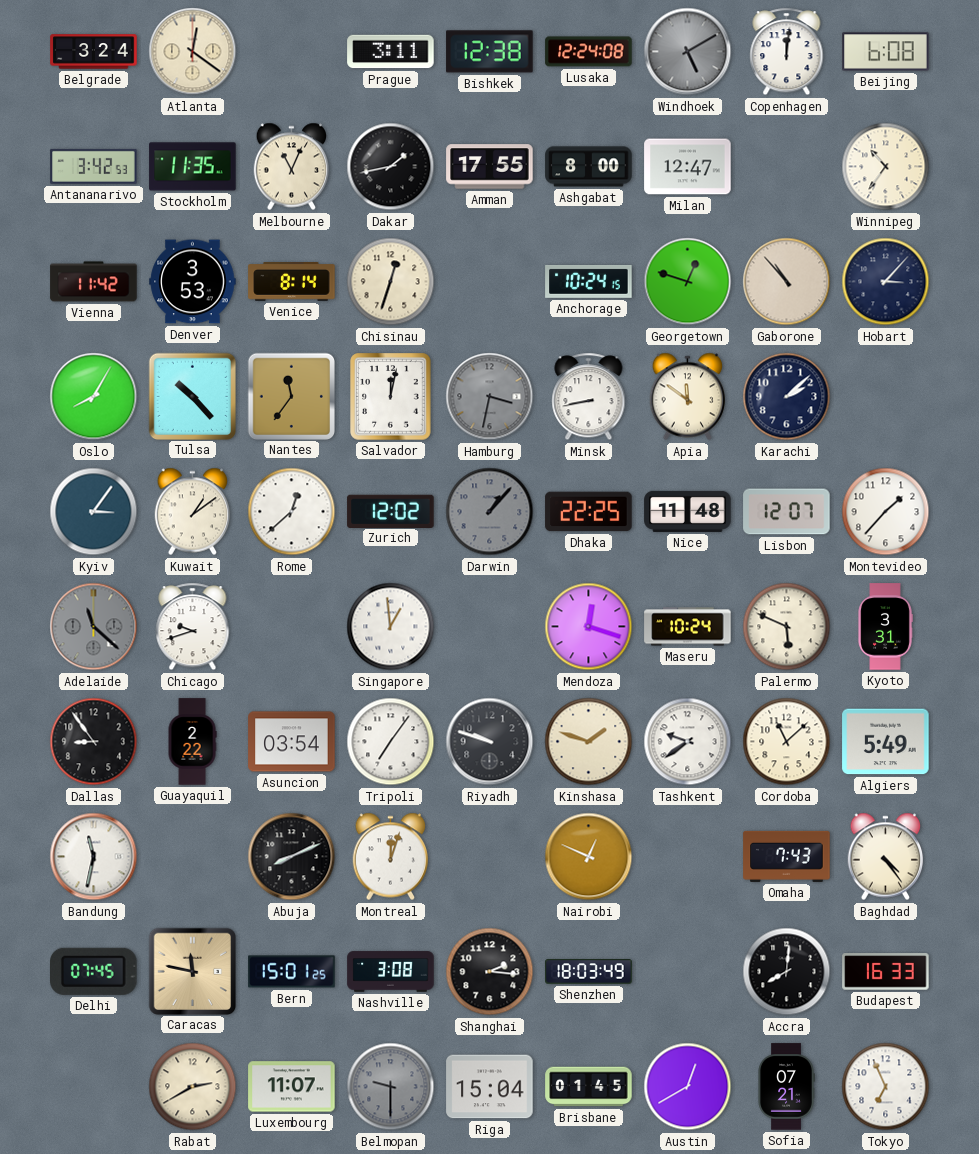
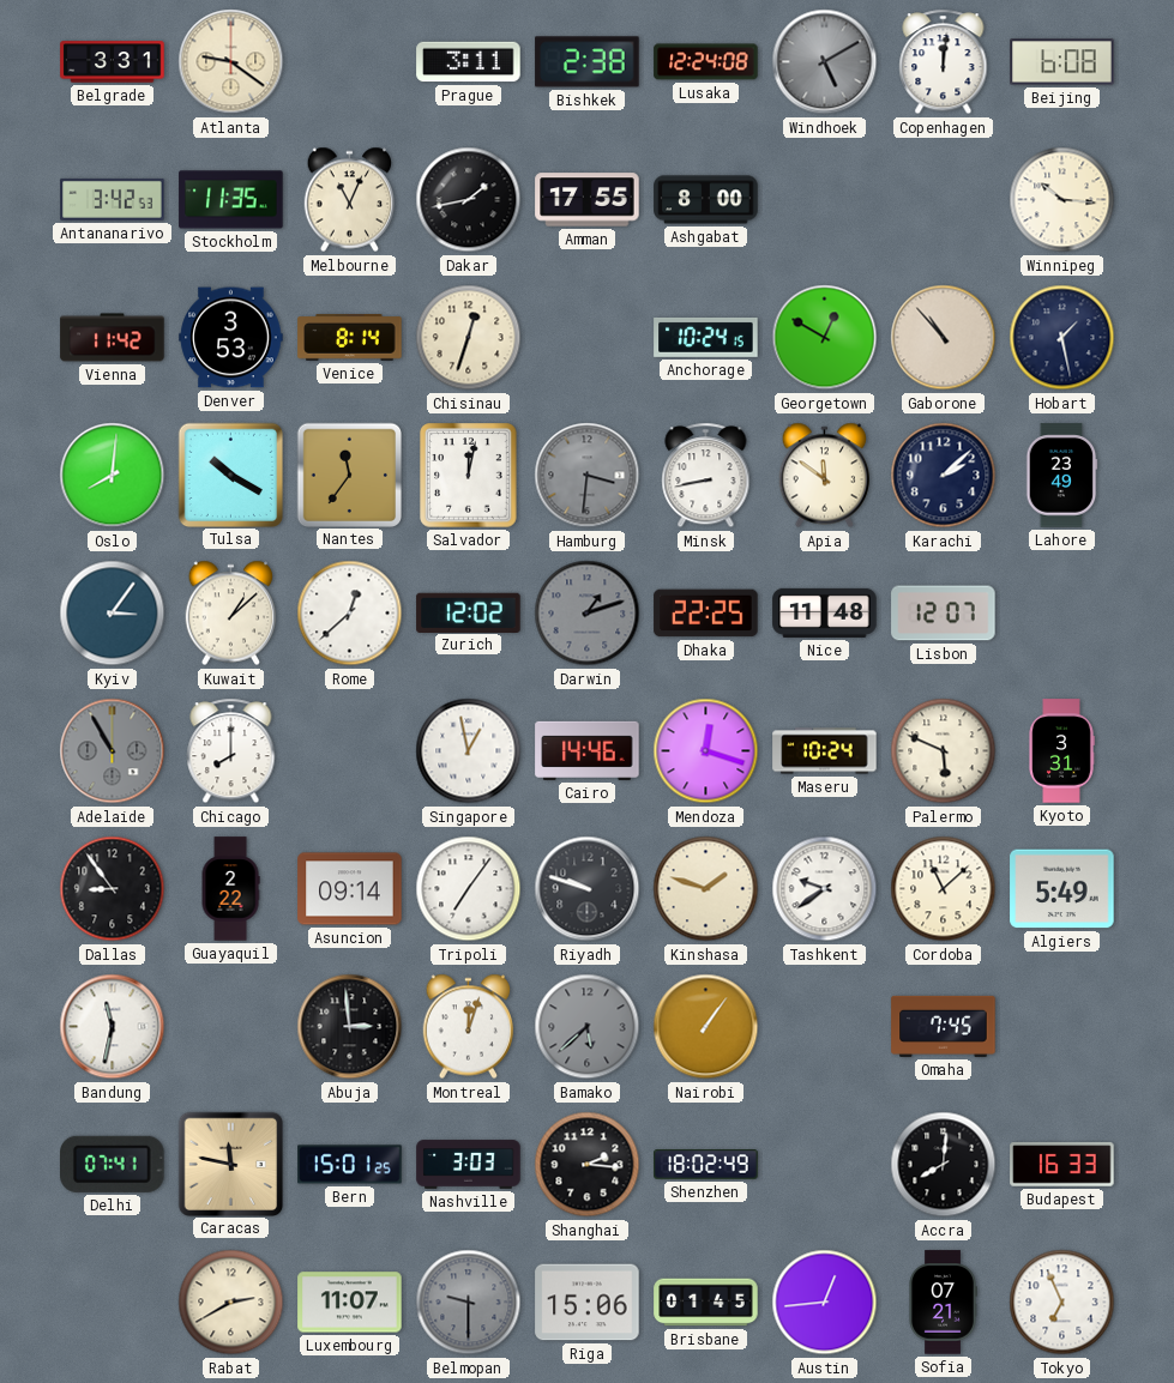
Belgrade: 3:24 -> 3:31
Atlanta: 12:21 -> 9:21
Bishkek: 12:38 -> 2:38
Milan: 12:47 -> none
Winnipeg: 10:36 -> 10:16
Georgetown: 12:48 -> 12:50
Hobart: 3:07 -> 1:28
Oslo: 8:05 -> 8:01
Tulsa: 10:23 -> 10:20
Hamburg: 3:32 -> 3:31
Lahore: none -> 23:49
Kuwait: 1:09 -> 1:08
Darwin: 1:07 -> 1:12
Montevideo: 1:37 -> none
Adelaide: 11:22 -> 10:55
Chicago: 9:42 -> 8:00
Singapore: 12:59 -> 12:58
Cairo: none -> 14:46
Asuncion: 03:54 -> 09:14
Abuja: 8:11 -> 2:59
Bamako: none -> 5:38
Nairobi: 12:49 -> 1:06
Omaha: 7:43 -> 7:45
Baghdad: 4:24 -> none
Delhi: 07:45 -> 07:41
Nashville: 3:08 -> 3:03
Shenzhen: 18:03 -> 18:02
Riga: 15:04 -> 15:06
Austin: 12:40 -> 12:44
